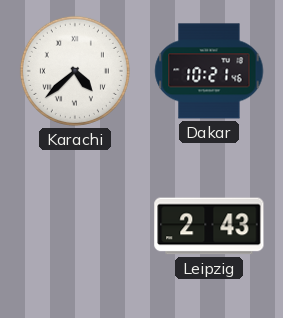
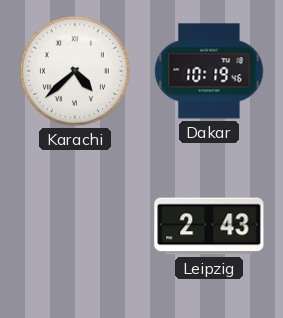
Dakar: 10:21 -> 10:19
